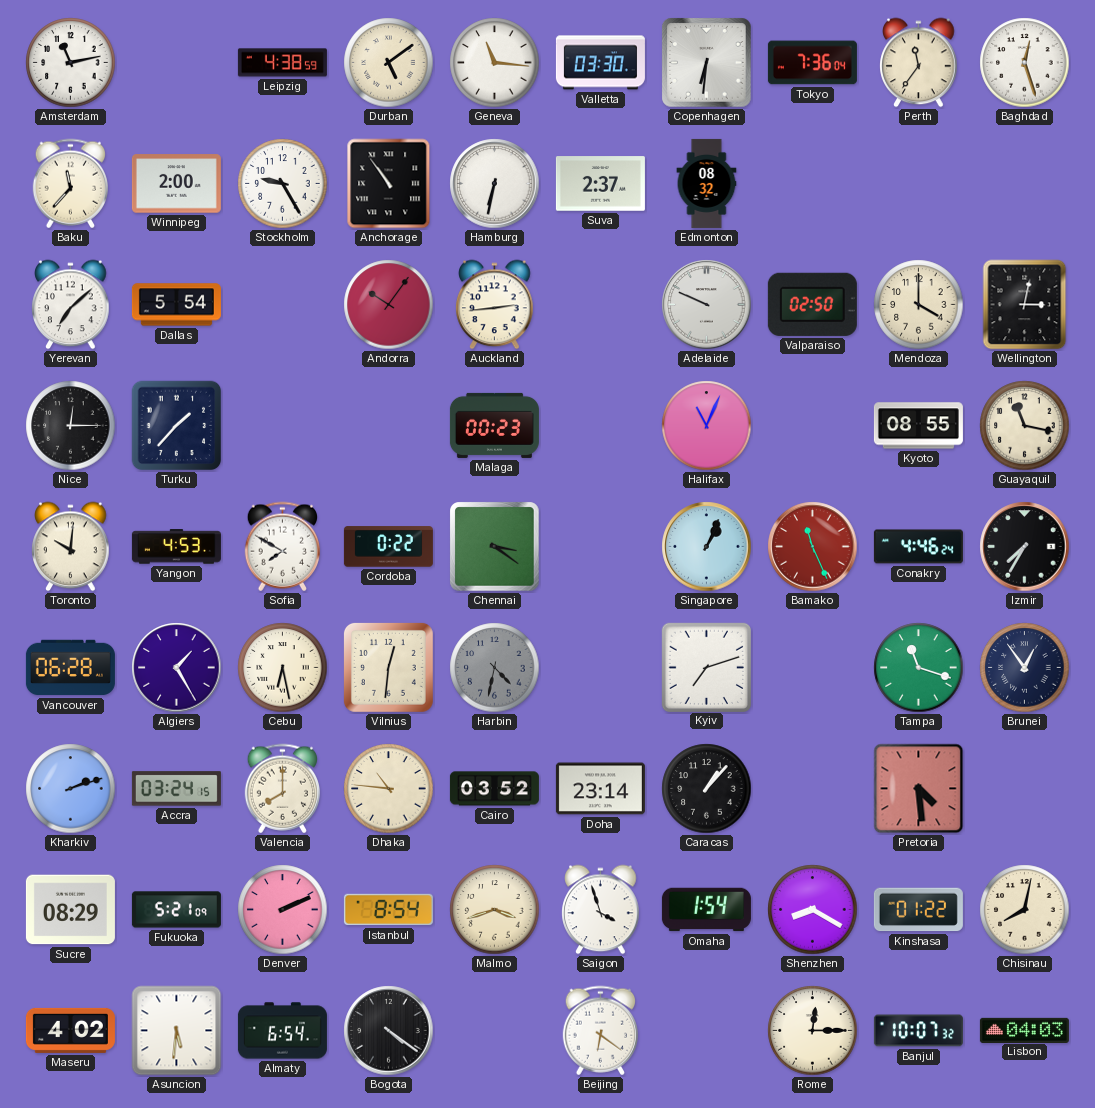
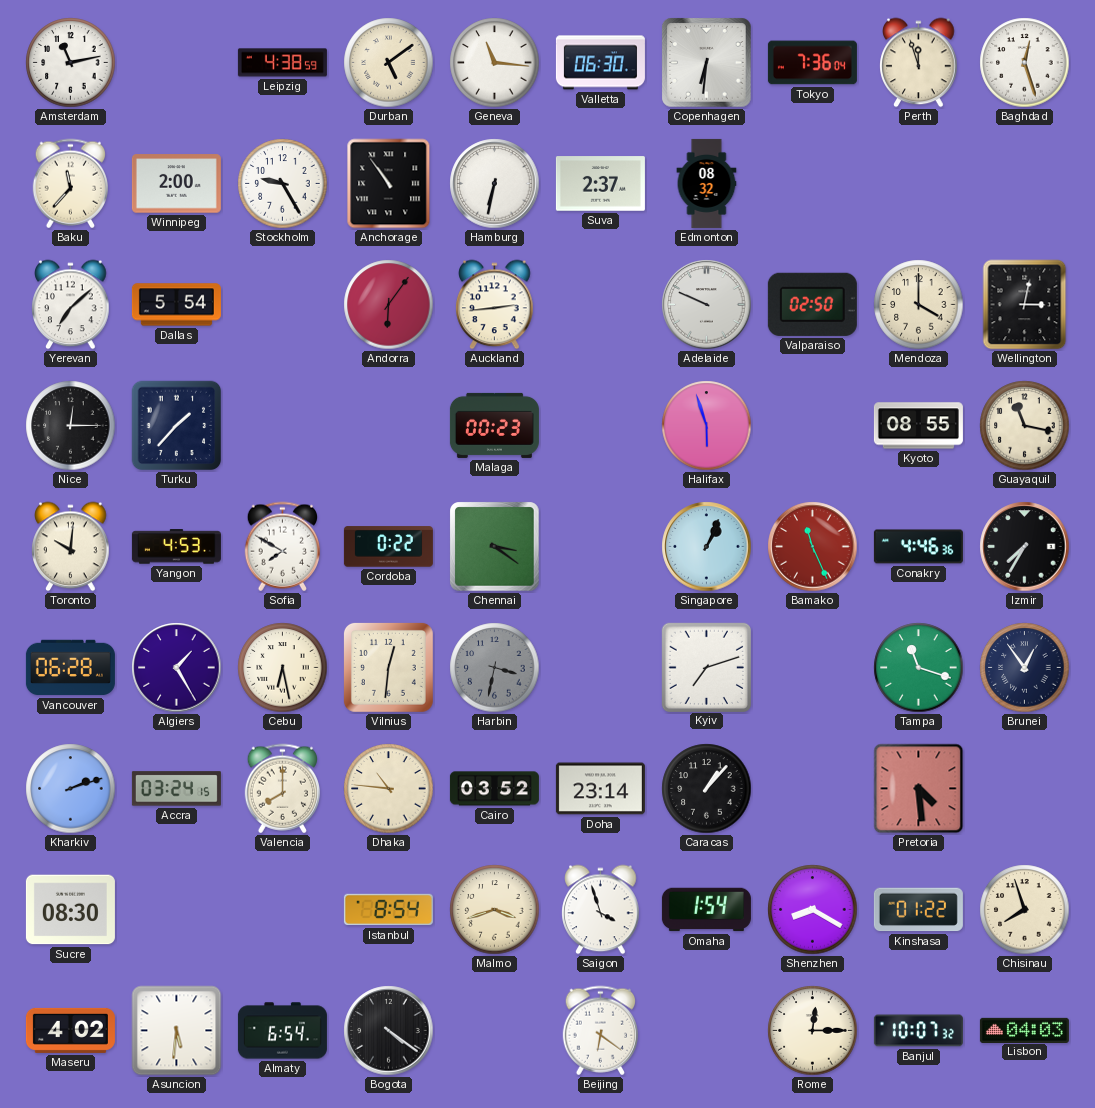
Valletta: 03:30 -> 06:30
Perth: 11:36 -> 11:57
Andorra: 10:06 -> 6:06
Halifax: 11:04 -> 5:57
Conakry: 4:46:24 -> 4:46:36
Harbin: 4:32 -> 3:32
Sucre: 08:29 -> 08:30
Fukuoka: 5:21 -> none
Denver: 2:11 -> none
Chisinau: 8:02 -> 7:57
